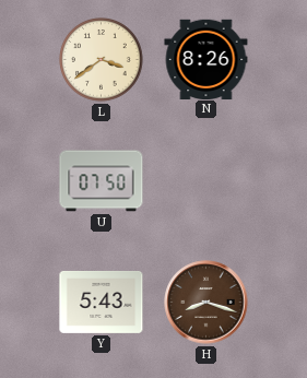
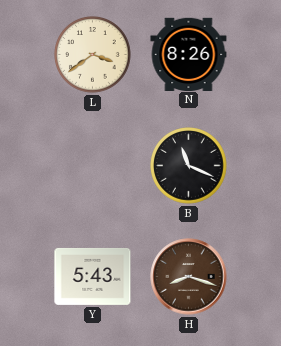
U: 07:50 -> none
B: none -> 11:19
